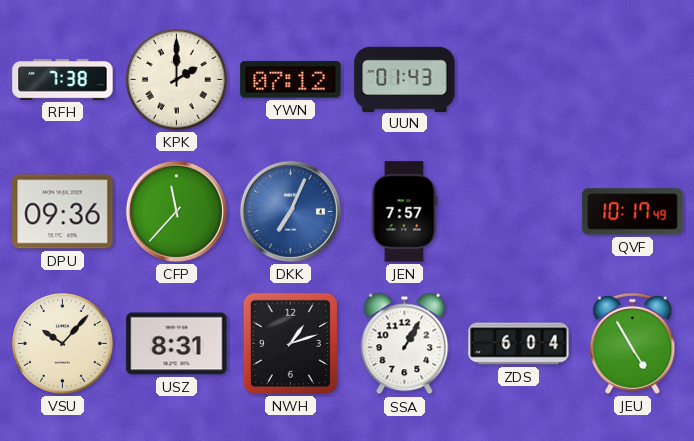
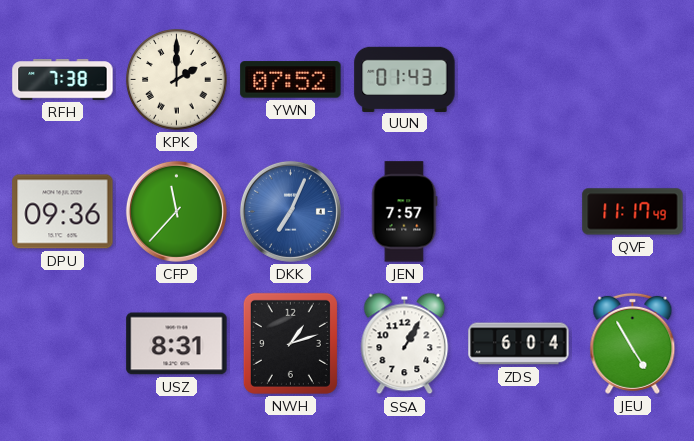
YWN: 07:12 -> 07:52
QVF: 10:17 -> 11:17
VSU: 10:07 -> none
